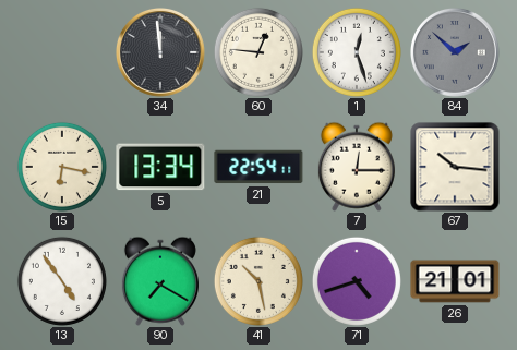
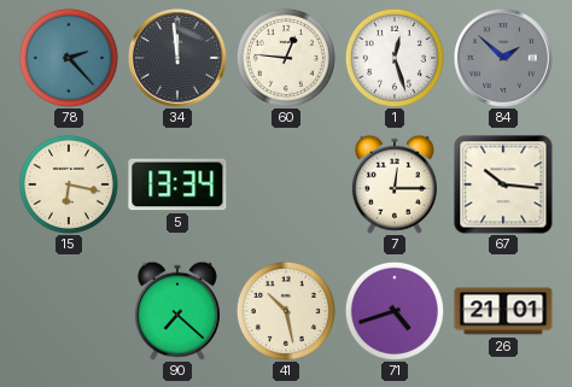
78: none -> 2:23
21: 22:54 -> none
13: 4:54 -> none
90: 7:20 -> 7:22
